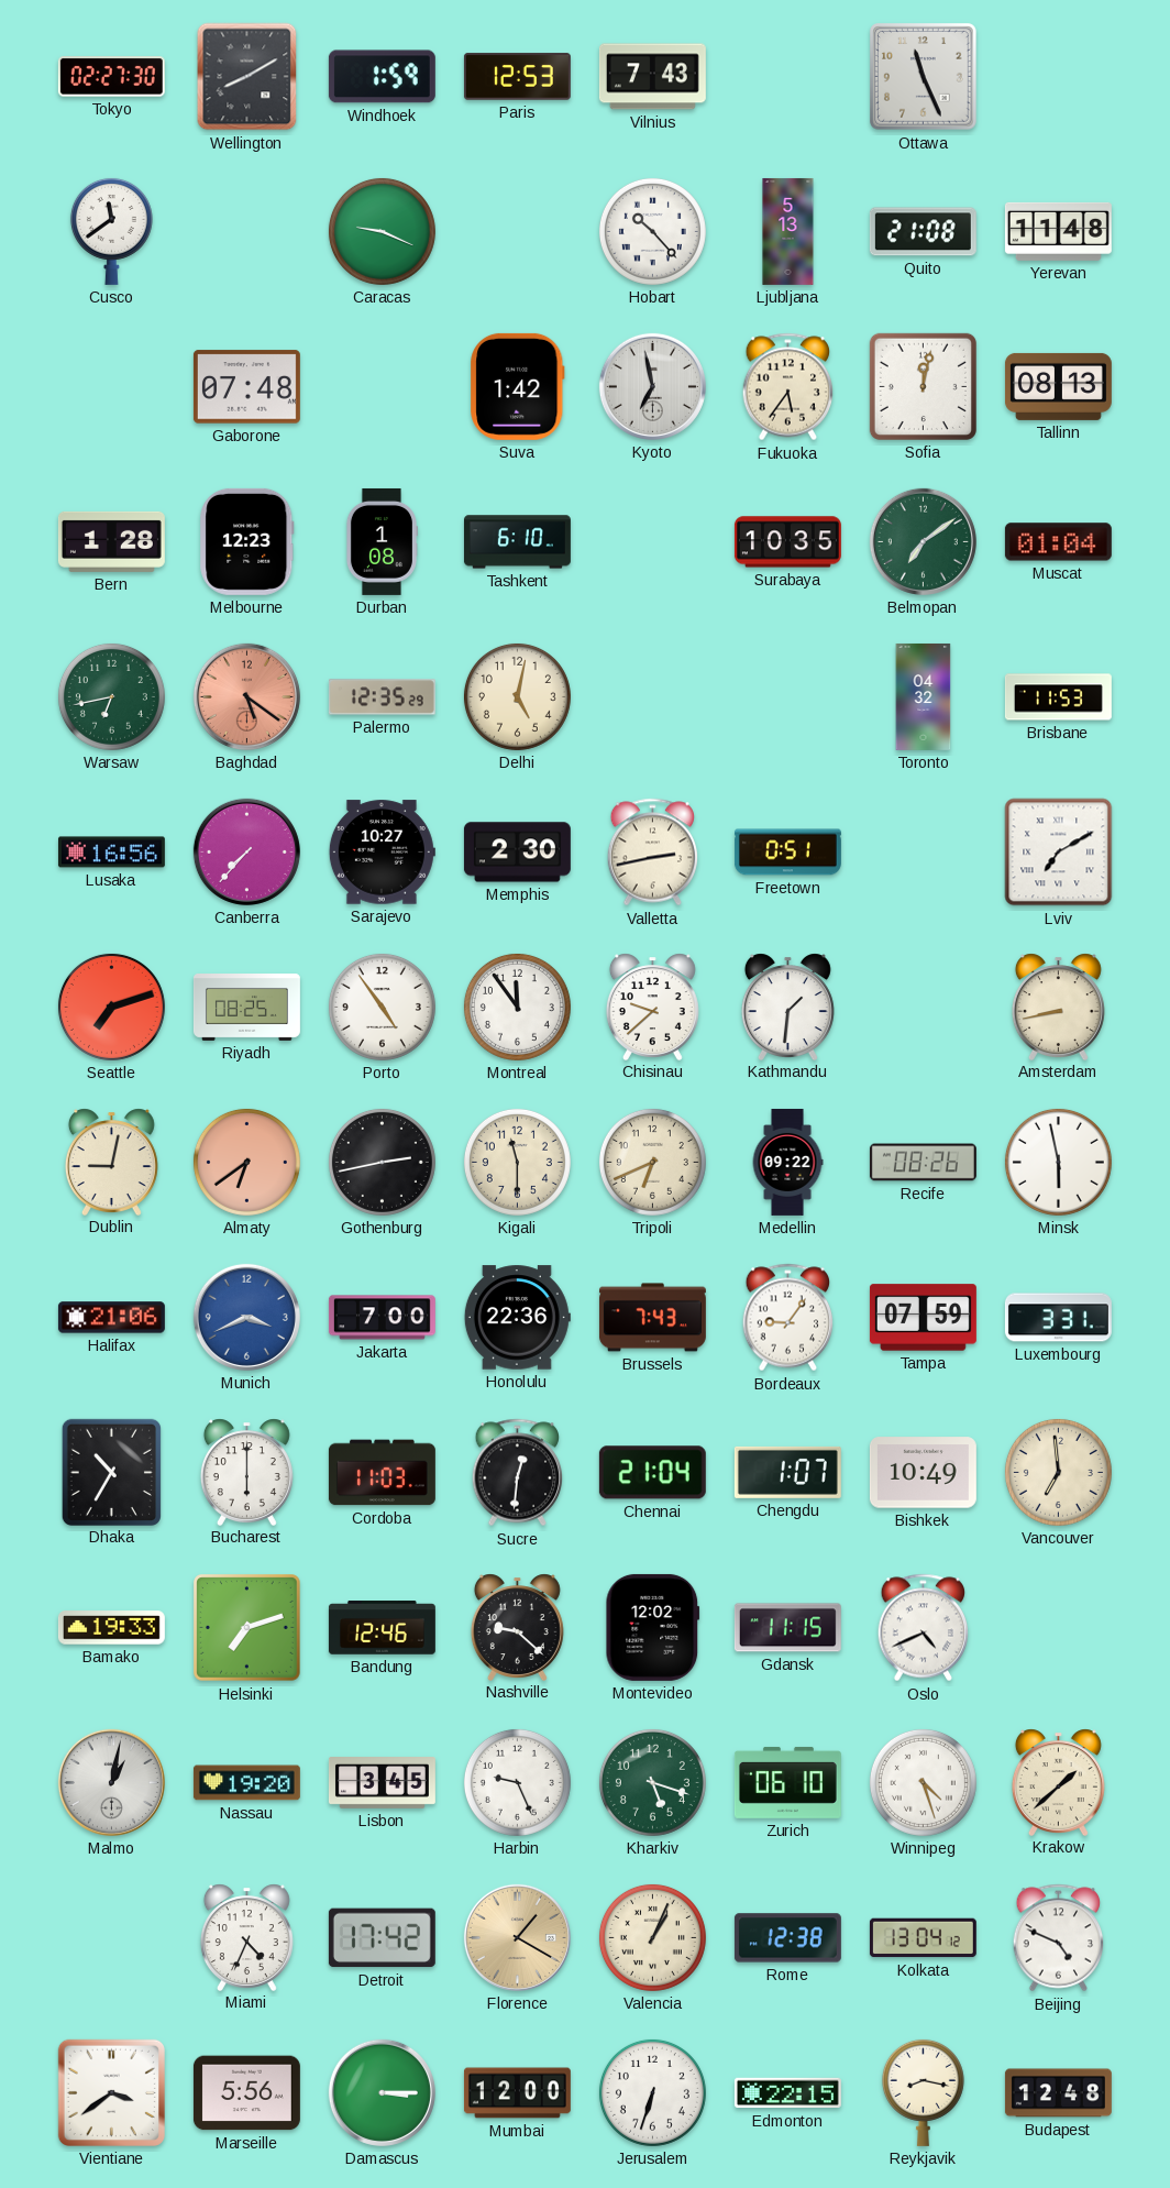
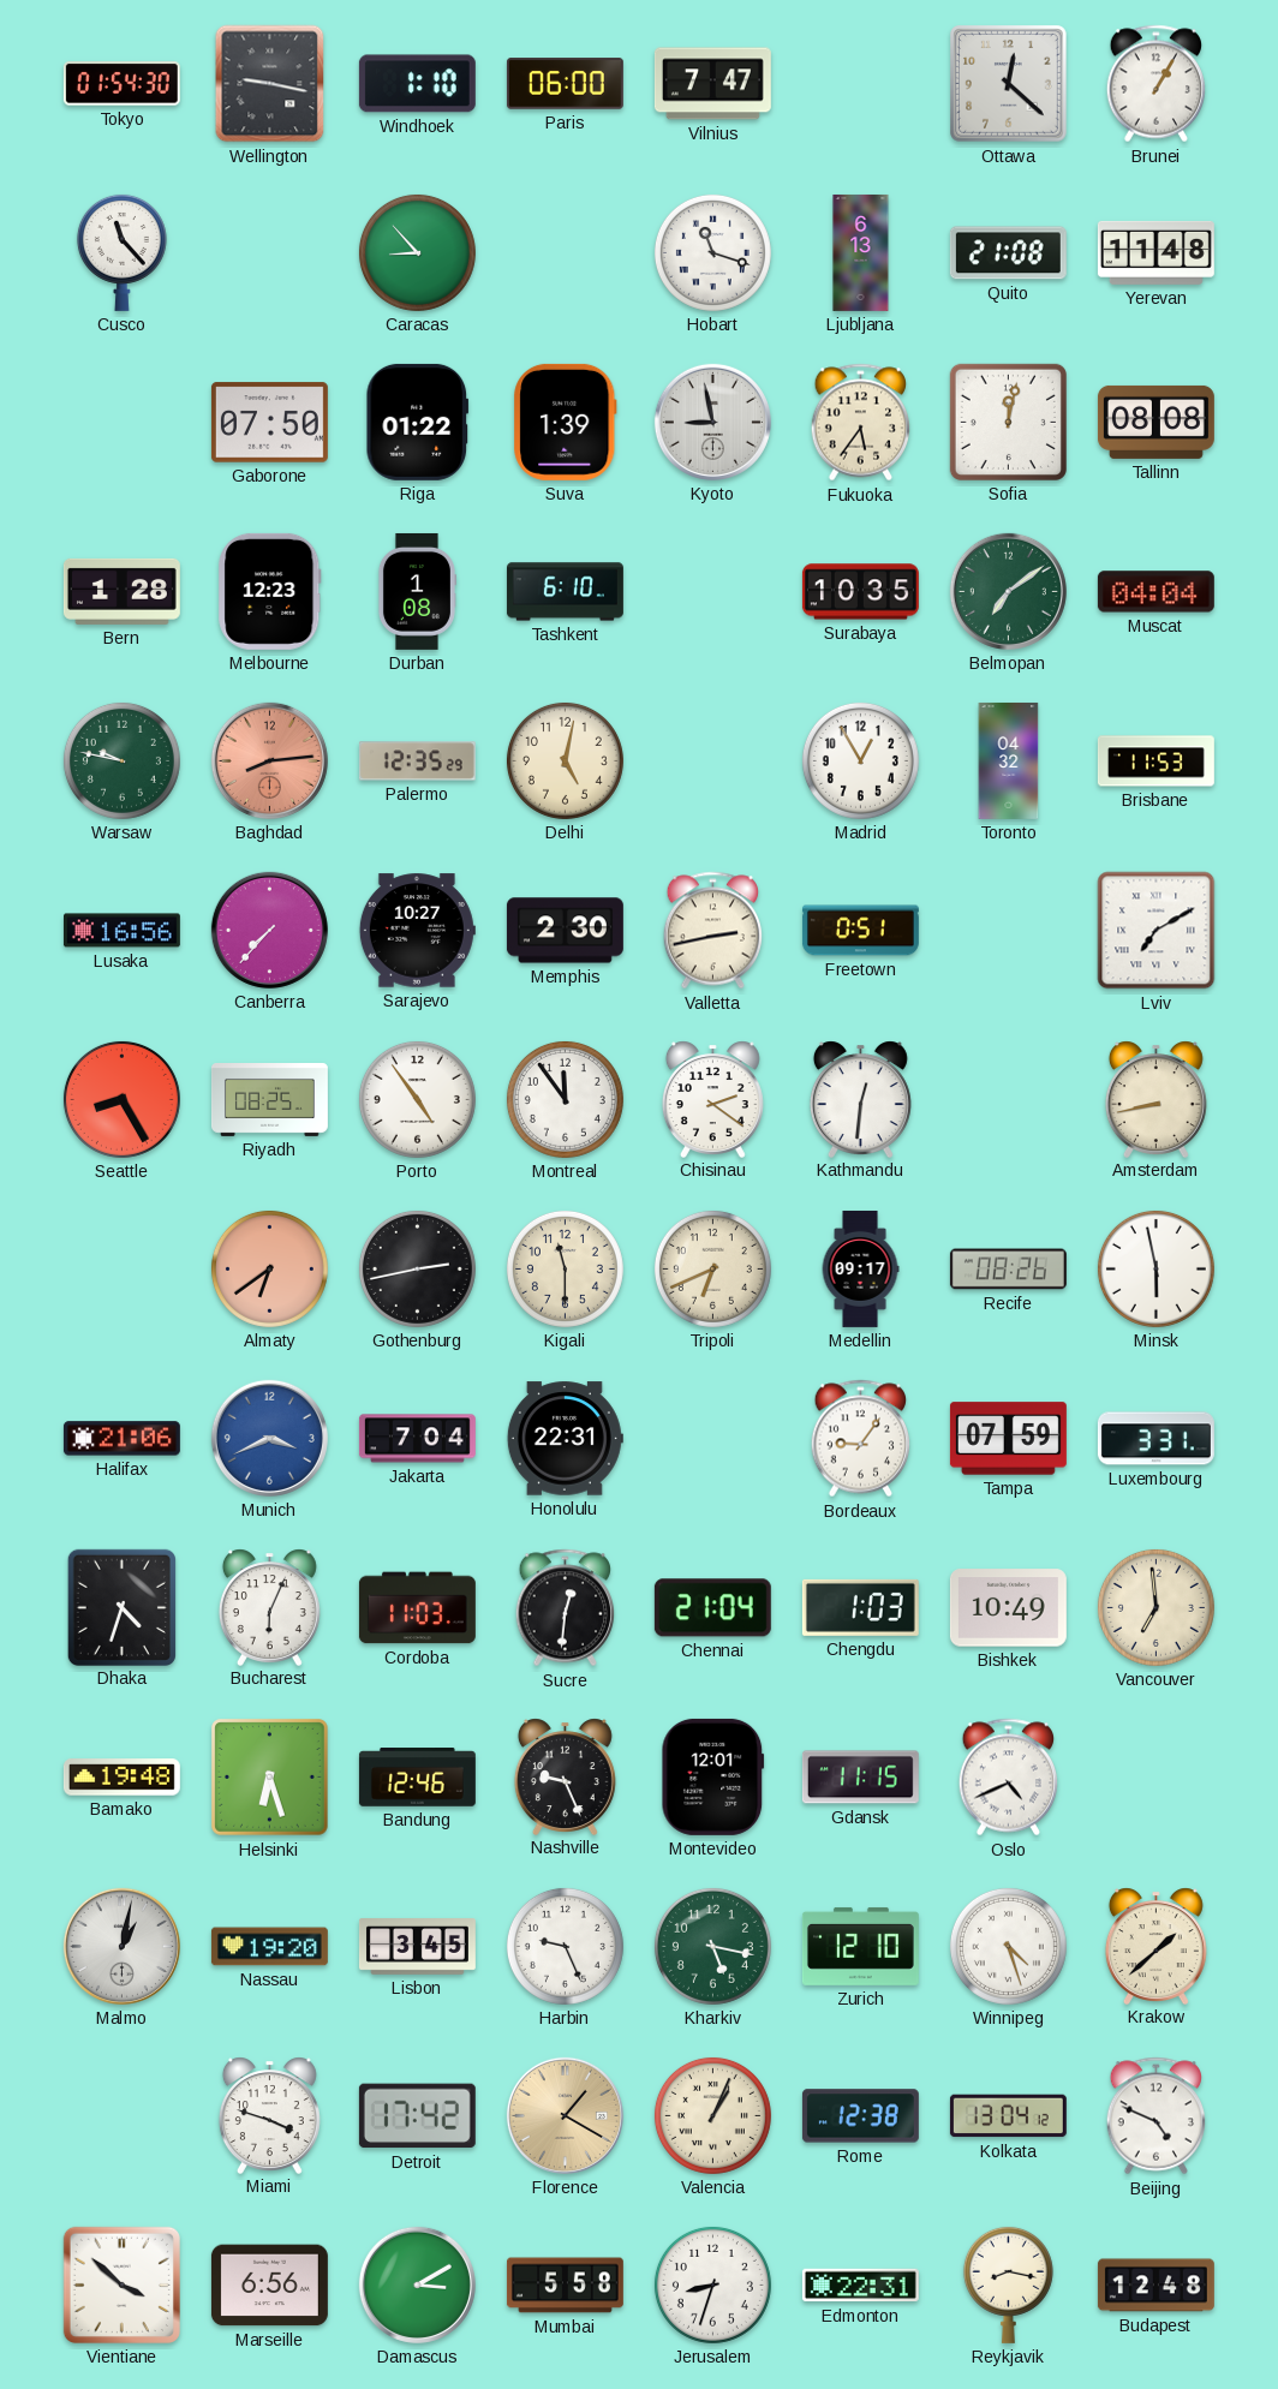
Tokyo: 02:27 -> 01:54
Wellington: 8:10 -> 9:17
Windhoek: 1:59 -> 1:10
Paris: 12:53 -> 06:00
Vilnius: 7:43 -> 7:47
Ottawa: 11:26 -> 12:22
Brunei: none -> 1:05
Cusco: 11:39 -> 11:23
Caracas: 9:19 -> 8:53
Hobart: 10:23 -> 11:18
Ljubljana: 5:13 -> 6:13
Gaborone: 07:48 -> 07:50
Riga: none -> 01:22
Suva: 1:42 -> 1:39
Kyoto: 6:58 -> 8:58
Tallinn: 08:13 -> 08:08
Muscat: 01:04 -> 04:04
Warsaw: 6:43 -> 9:47
Baghdad: 5:21 -> 8:14
Madrid: none -> 12:55
Seattle: 7:12 -> 8:25
Chisinau: 9:38 -> 2:21
Kathmandu: 1:31 -> 12:31
Dublin: 9:02 -> none
Medellin: 09:22 -> 09:17
Jakarta: 7:00 -> 7:04
Honolulu: 22:36 -> 22:31
Brussels: 7:43 -> none
Dhaka: 10:35 -> 4:33
Bucharest: 6:00 -> 6:04
Chengdu: 1:07 -> 1:03
Bamako: 19:33 -> 19:48
Helsinki: 7:12 -> 6:27
Nashville: 9:22 -> 9:26
Montevideo: 12:02 -> 12:01
Kharkiv: 5:18 -> 5:17
Zurich: 06:10 -> 12:10
Miami: 4:34 -> 3:48
Vientiane: 3:39 -> 3:52
Marseille: 5:56 -> 6:56
Damascus: 3:15 -> 3:10
Mumbai: 12:00 -> 5:58
Jerusalem: 6:33 -> 8:33
Edmonton: 22:15 -> 22:31
